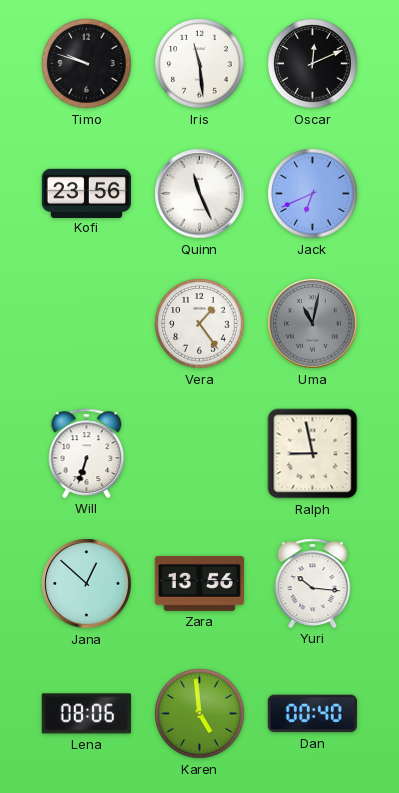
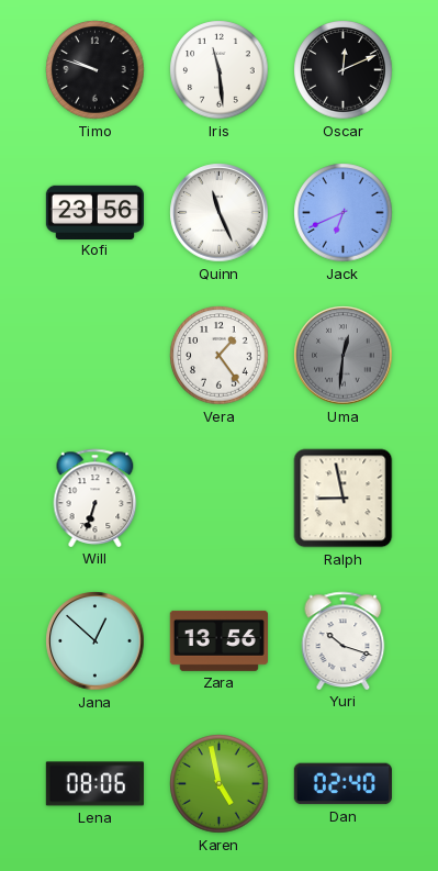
Uma: 11:02 -> 12:31
Yuri: 10:16 -> 10:18
Karen: 4:59 -> 4:58
Dan: 00:40 -> 02:40
